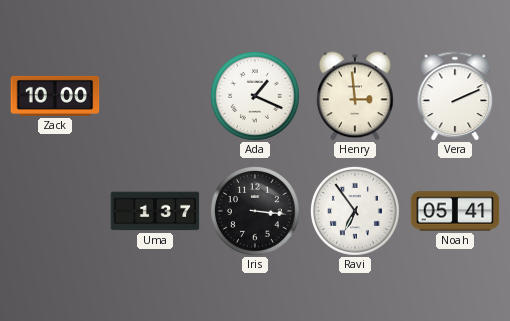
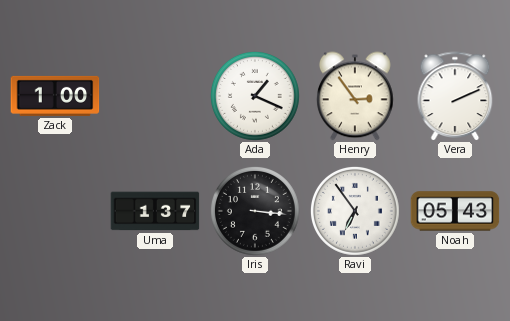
Zack: 10:00 -> 1:00
Henry: 2:59 -> 2:54
Noah: 05:41 -> 05:43
